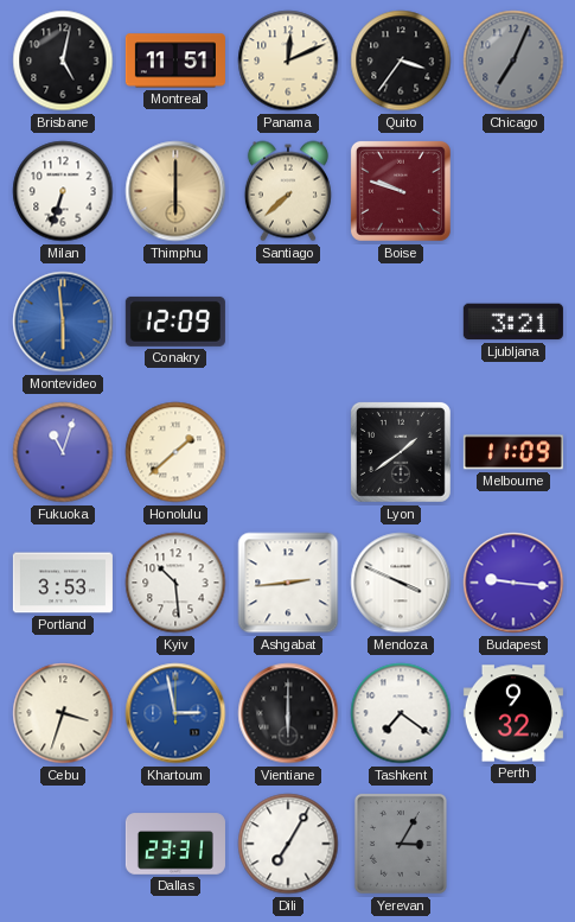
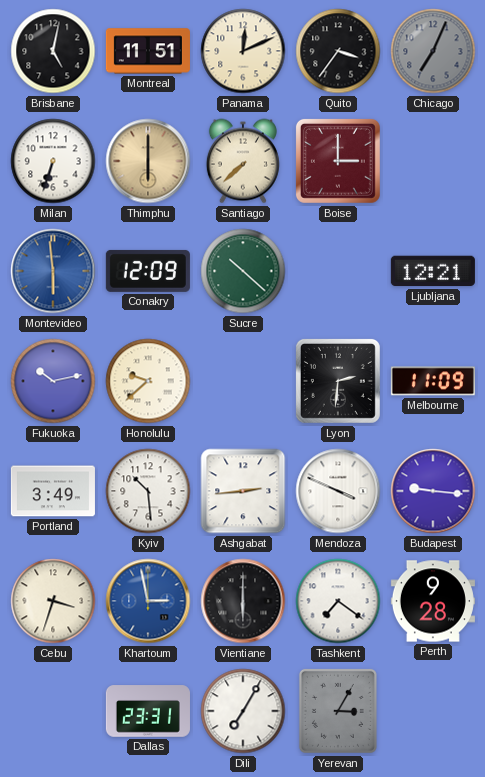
Boise: 9:48 -> 3:00
Sucre: none -> 10:22
Ljubljana: 3:21 -> 12:21
Fukuoka: 11:03 -> 10:13
Honolulu: 1:38 -> 9:38
Lyon: 1:39 -> 2:31
Portland: 3:53 -> 3:49
Perth: 9:32 -> 9:28
